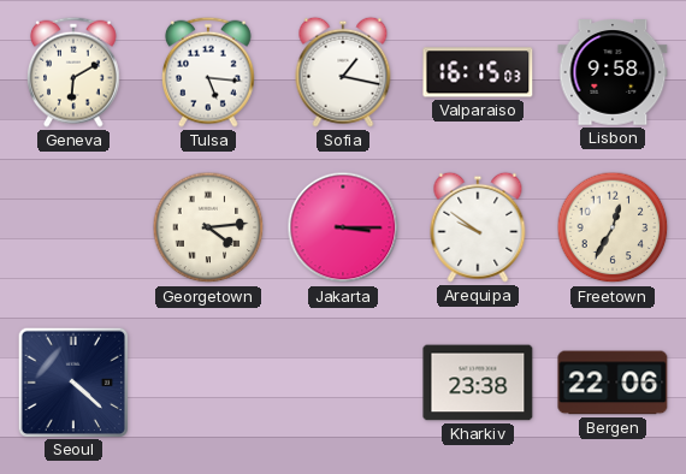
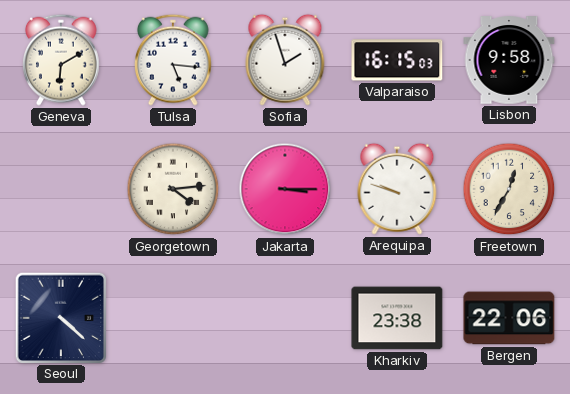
Sofia: 1:17 -> 1:57
Arequipa: 9:51 -> 9:48
